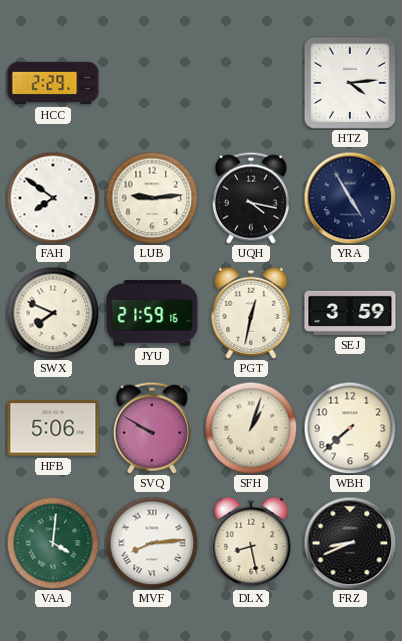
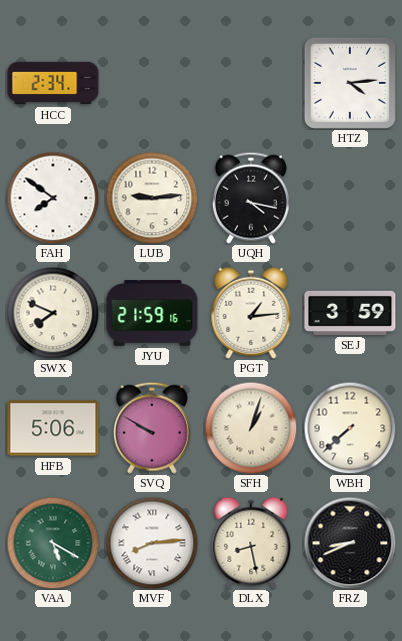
HCC: 2:29 -> 2:34
YRA: 4:55 -> none
PGT: 12:32 -> 1:14
VAA: 4:01 -> 5:20
